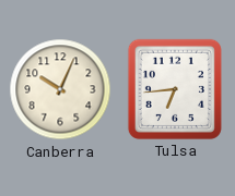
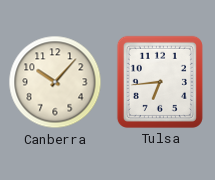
Canberra: 10:04 -> 10:07
